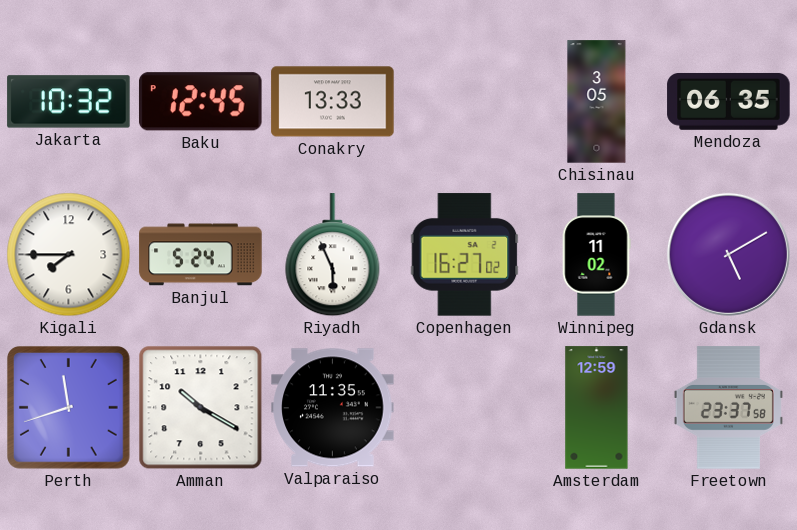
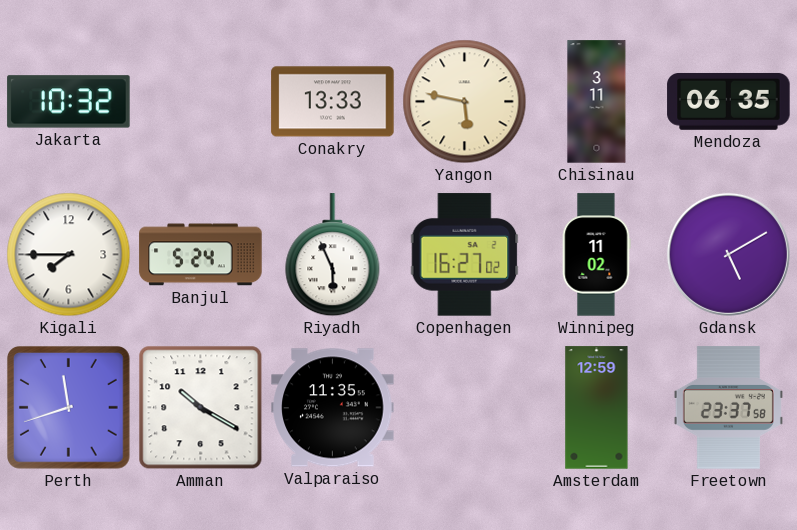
Baku: 12:45 -> none
Yangon: none -> 5:47
Chisinau: 3:05 -> 3:11
